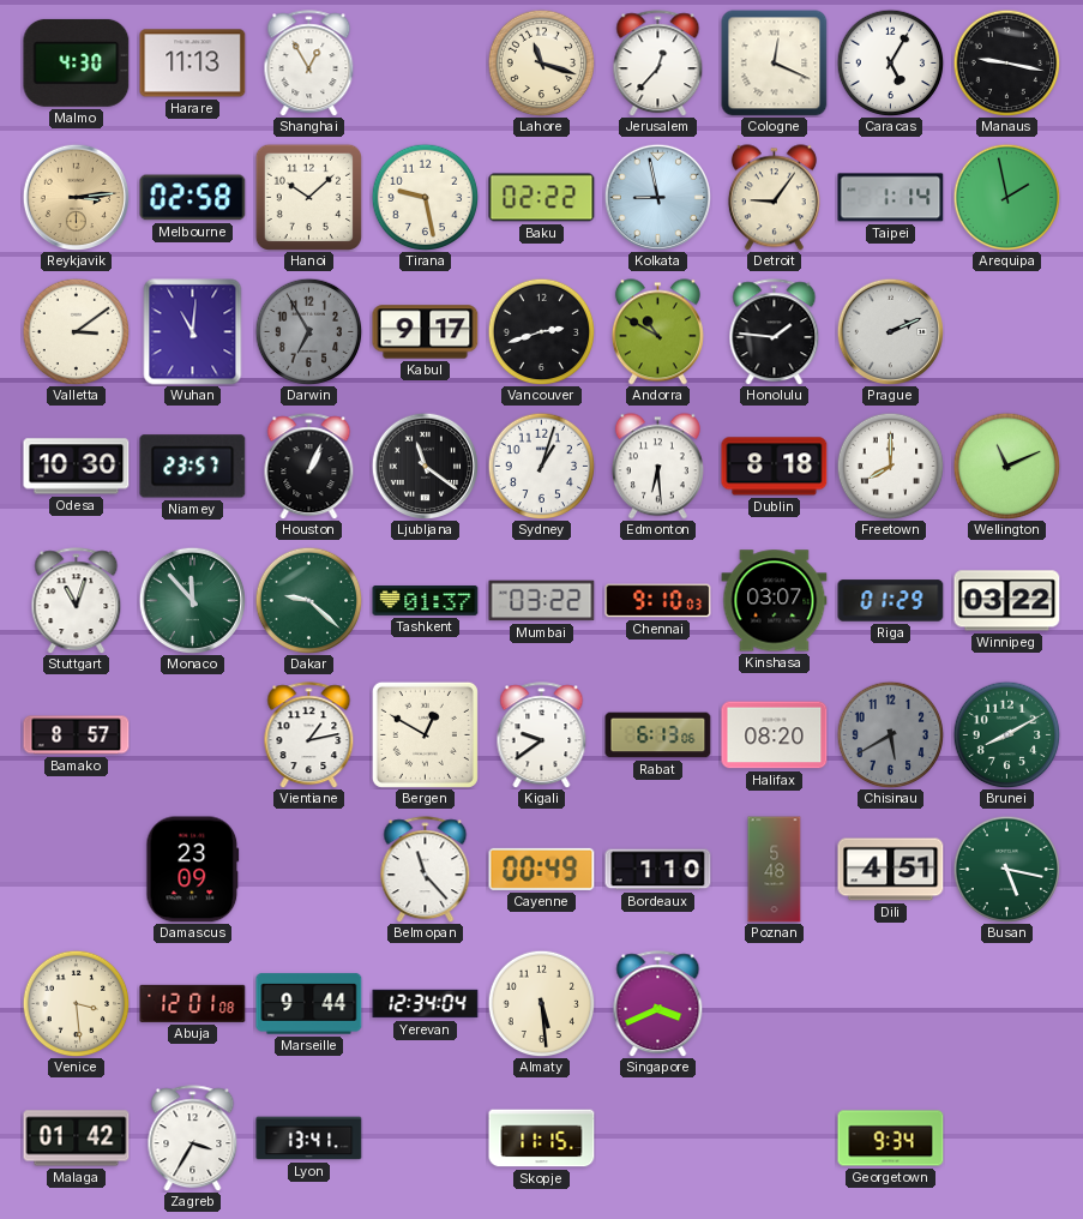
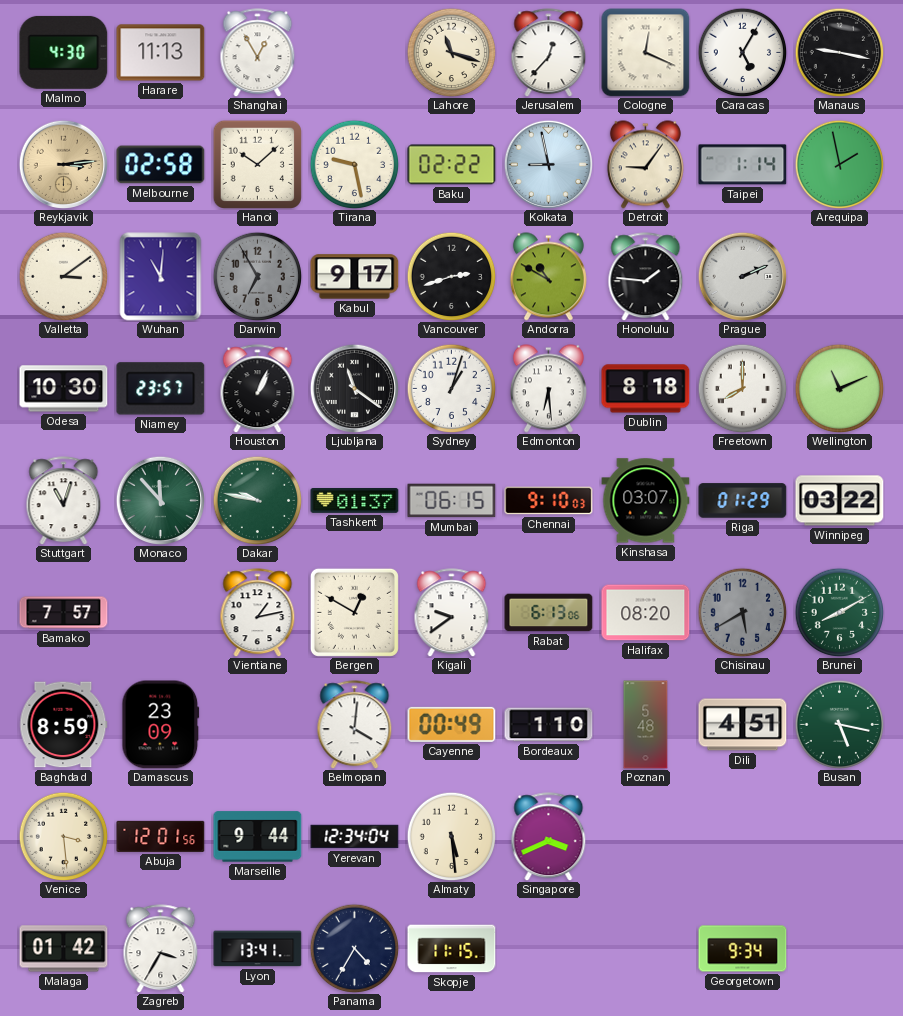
Dakar: 9:22 -> 9:47
Mumbai: 03:22 -> 06:15
Bamako: 8:57 -> 7:57
Baghdad: none -> 8:59
Belmopan: 11:23 -> 4:01
Abuja: 12:01:08 -> 12:01:56
Panama: none -> 4:35
